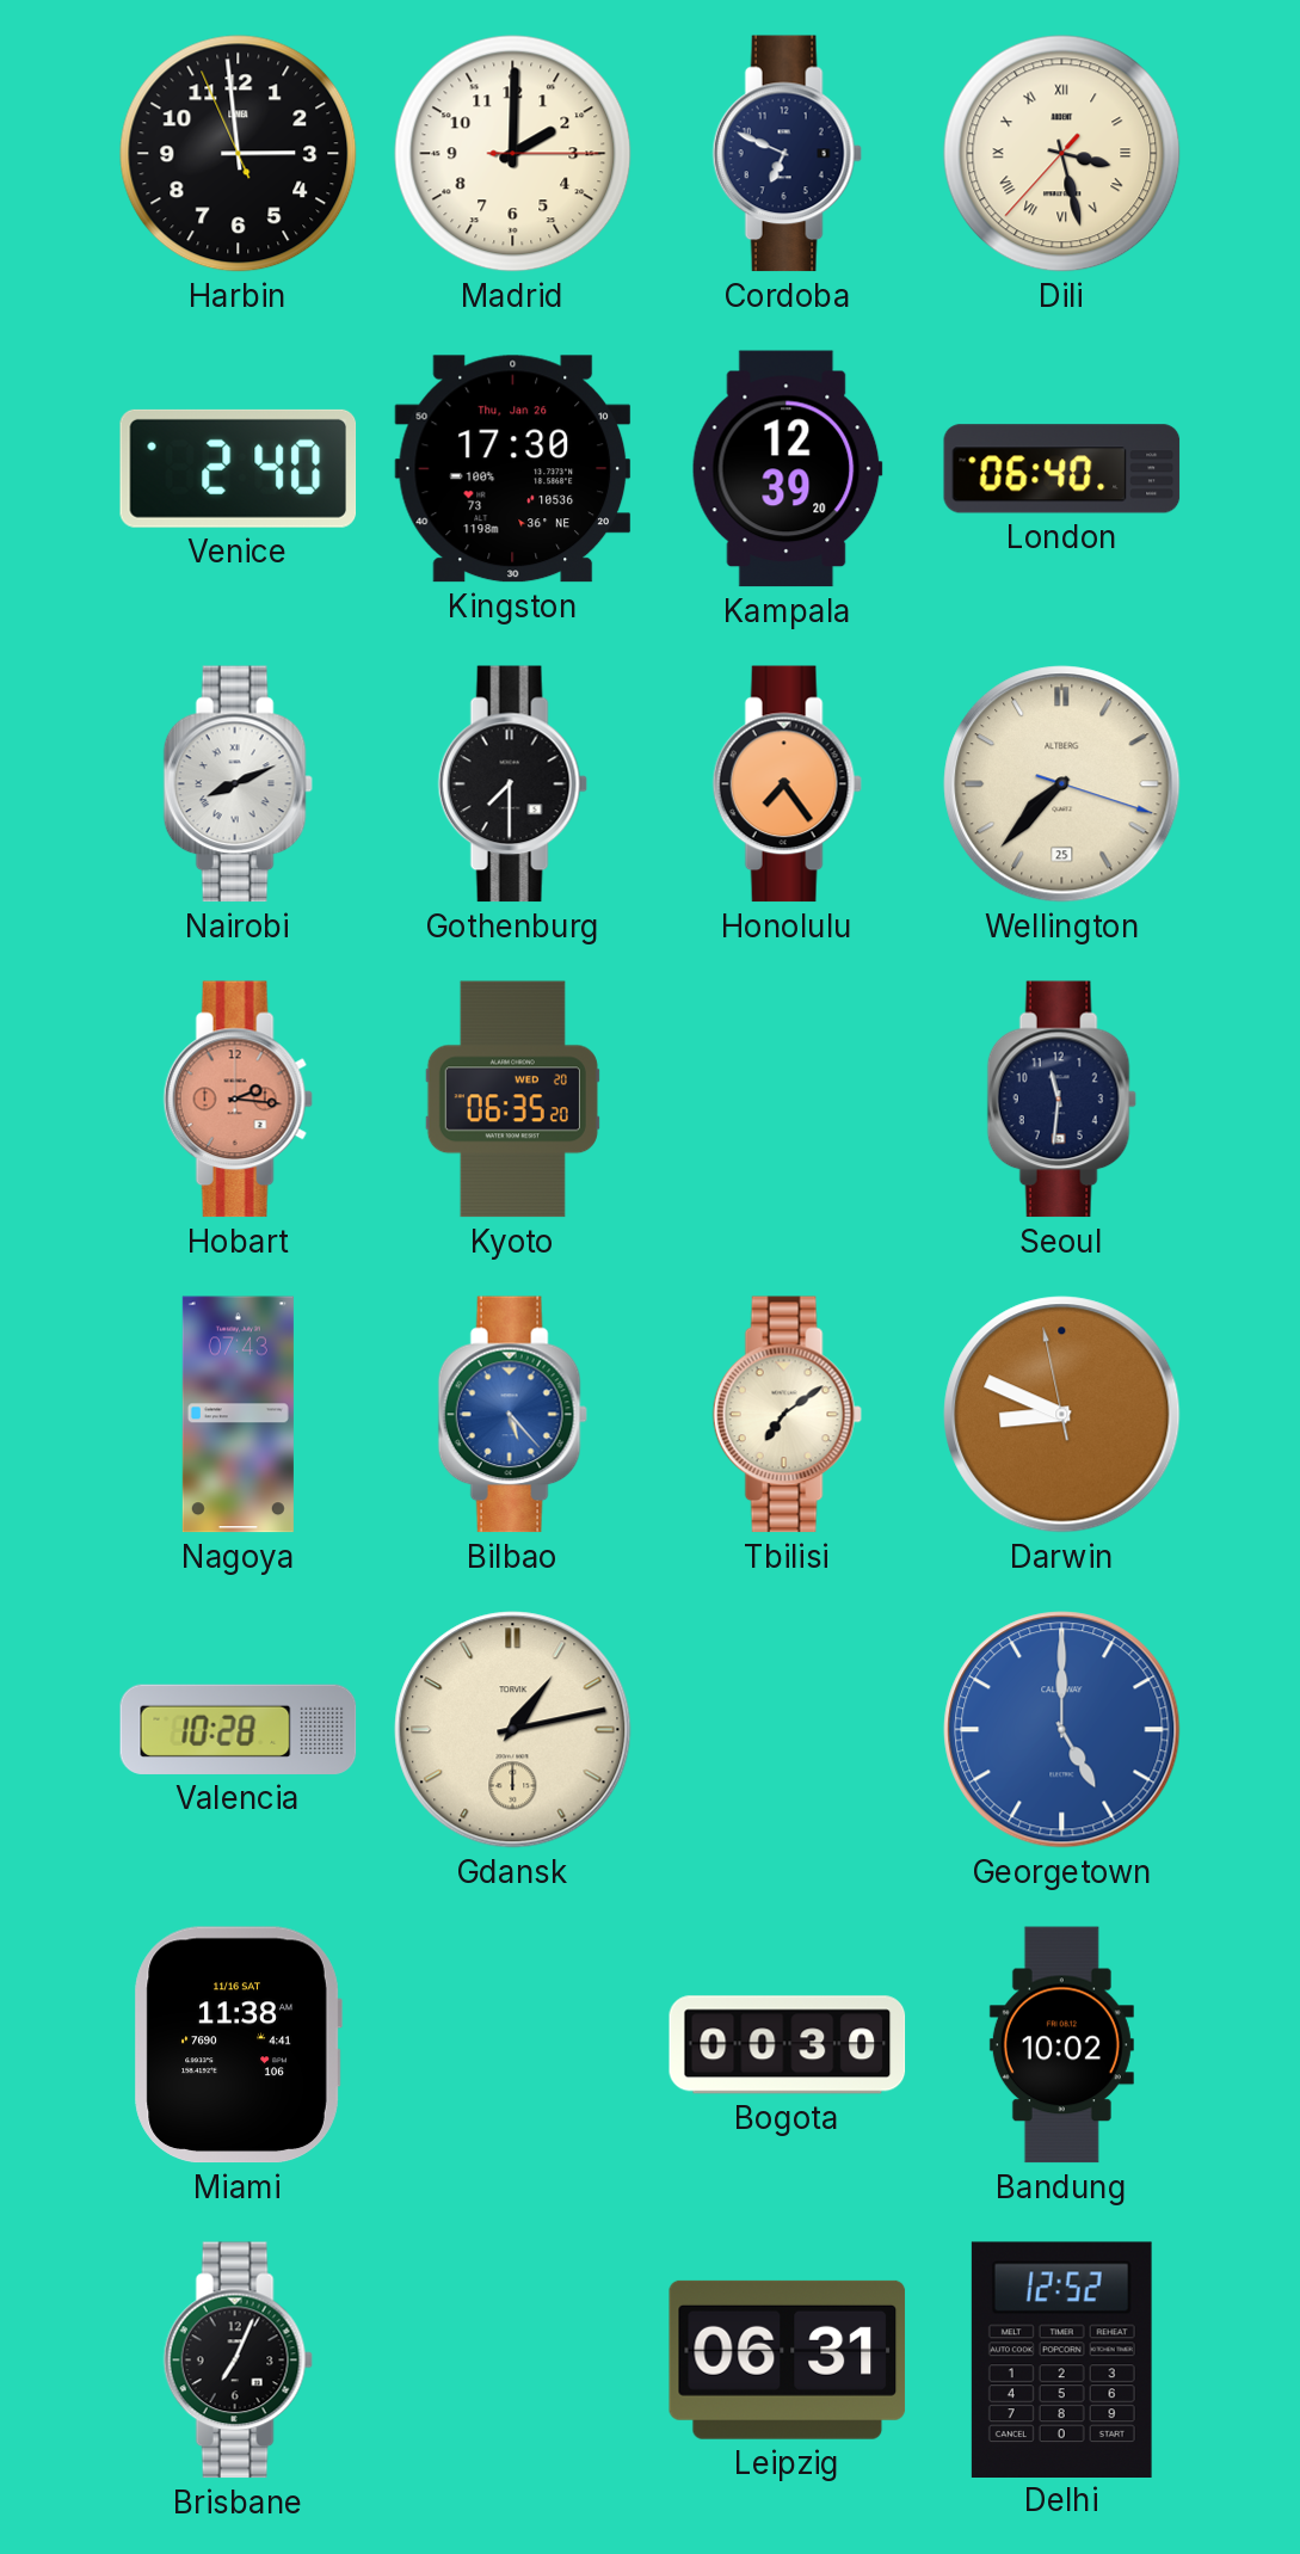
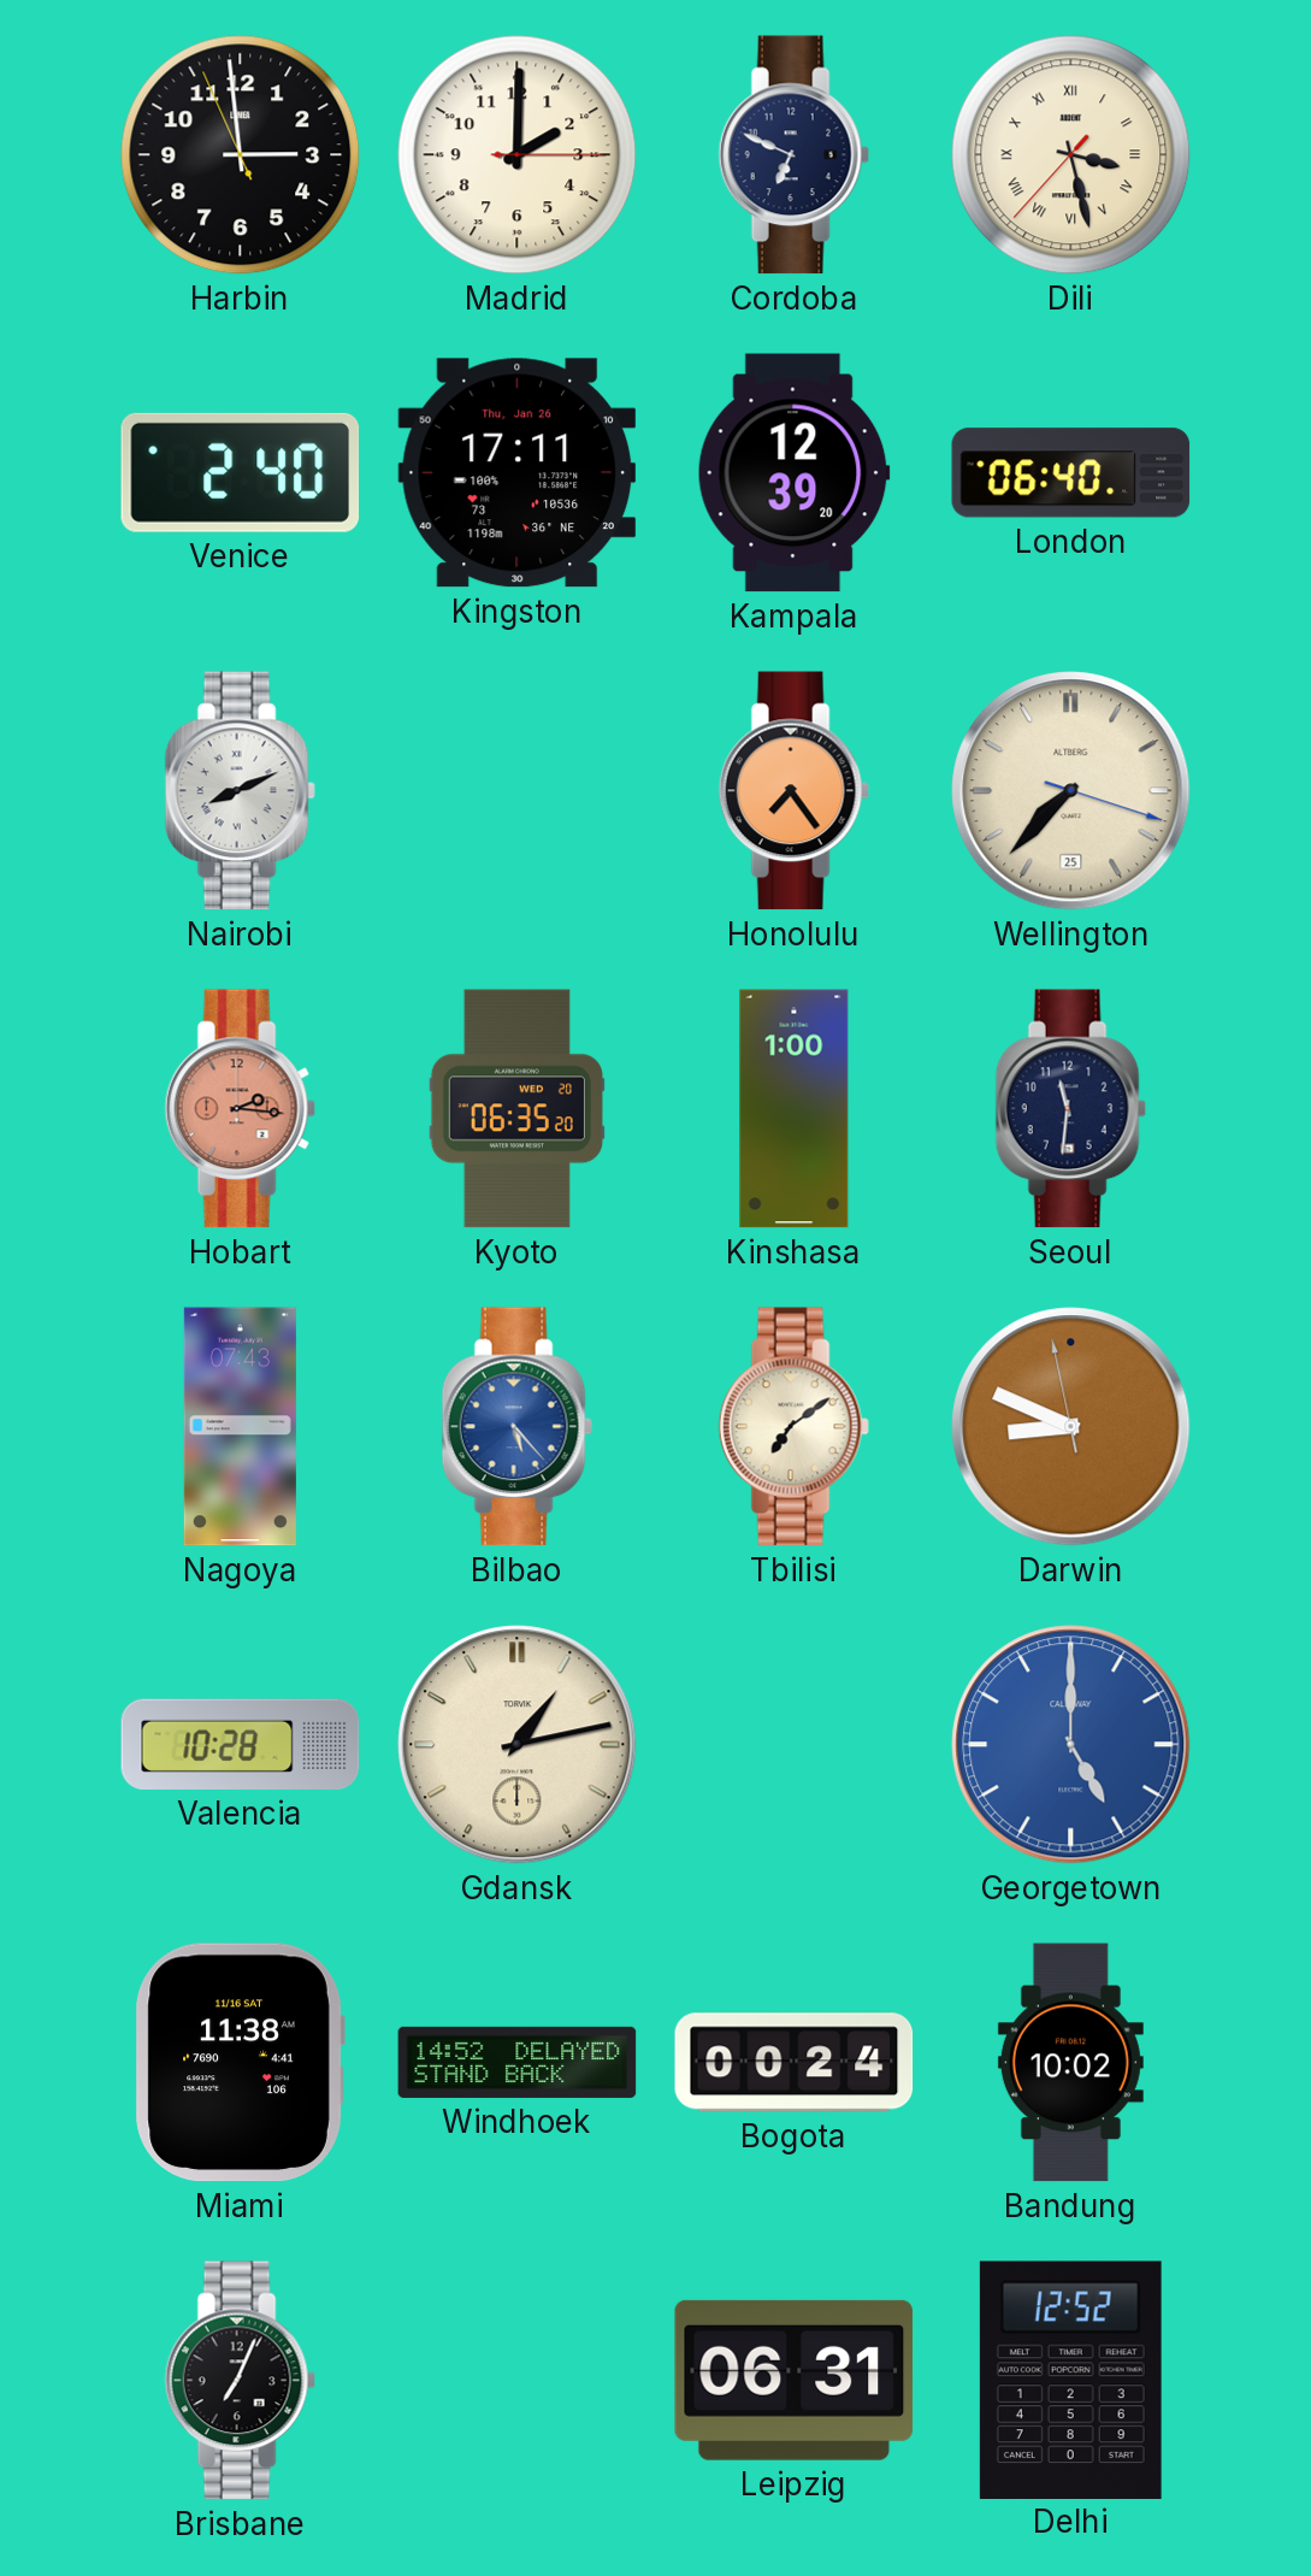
Kingston: 17:30 -> 17:11
Gothenburg: 7:30 -> none
Kinshasa: none -> 1:00
Windhoek: none -> 14:52
Bogota: 00:30 -> 00:24
